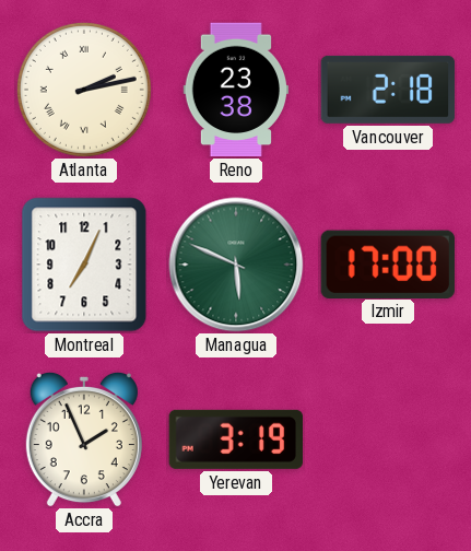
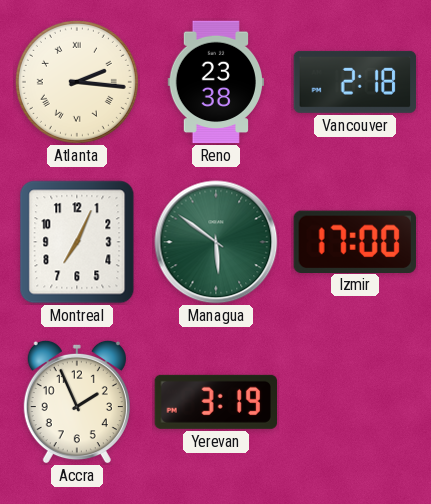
Atlanta: 2:13 -> 2:16
Managua: 5:49 -> 5:51
